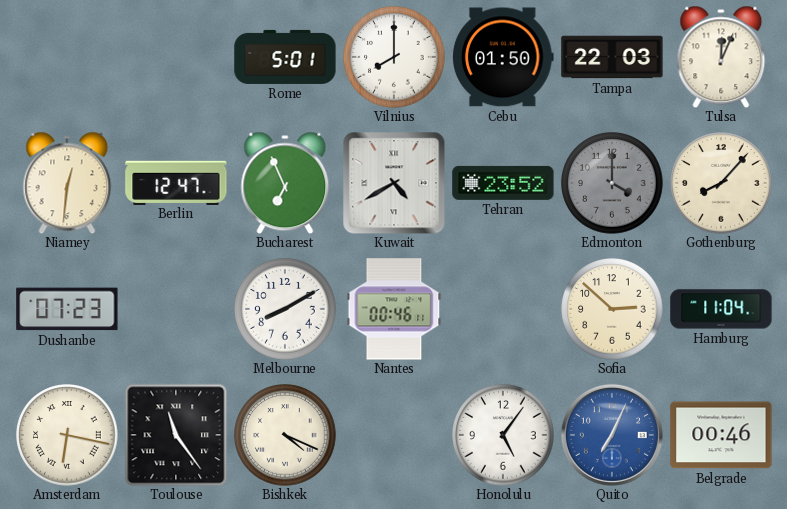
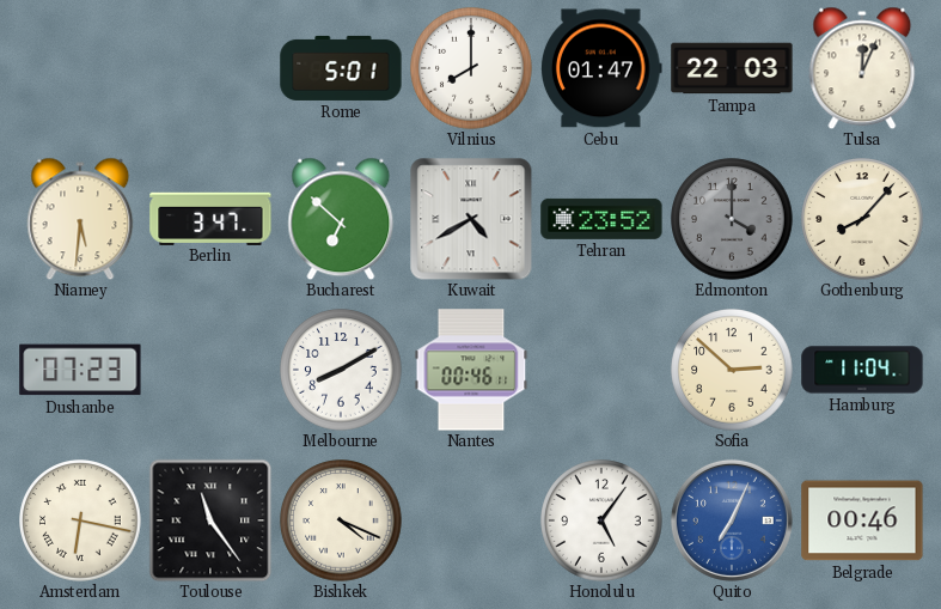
Cebu: 01:50 -> 01:47
Niamey: 12:31 -> 5:31
Berlin: 12:47 -> 3:47
Bucharest: 6:56 -> 6:52
